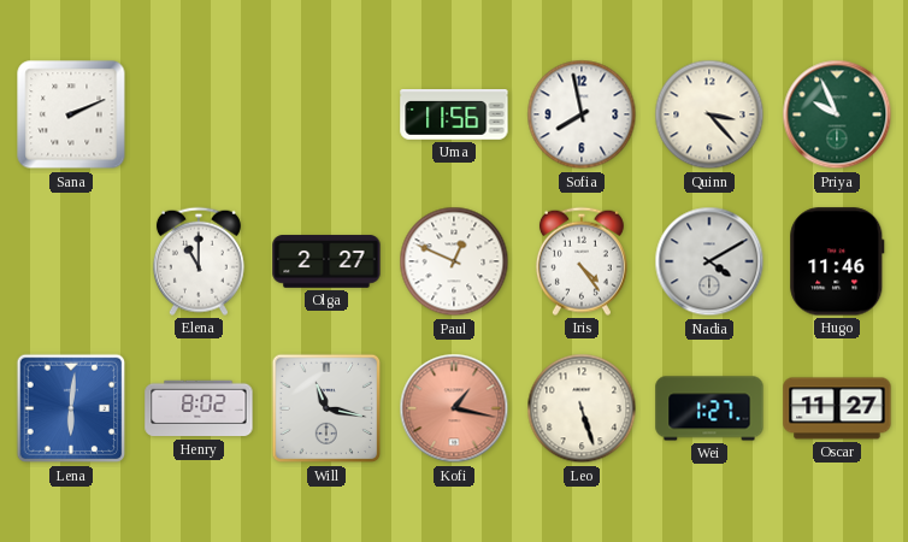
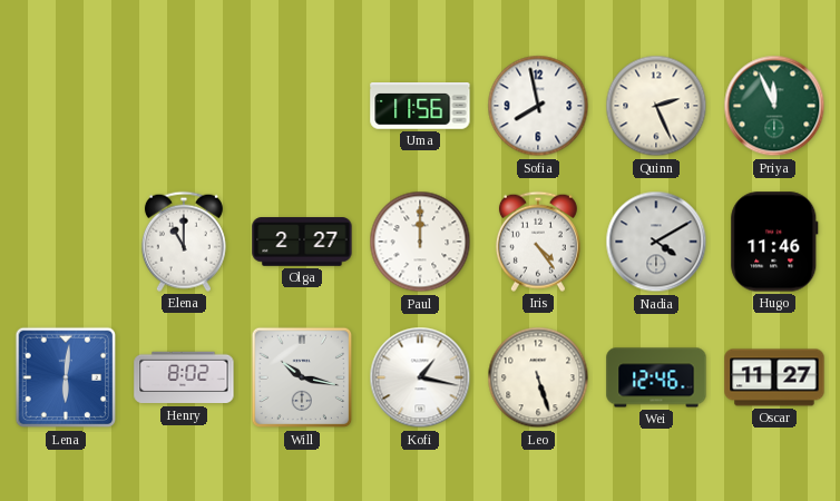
Sana: 2:11 -> none
Quinn: 3:23 -> 2:26
Priya: 9:56 -> 11:56
Paul: 12:49 -> 12:00
Will: 11:17 -> 10:17
Kofi dial: salmon -> white
Wei: 1:27 -> 12:46
